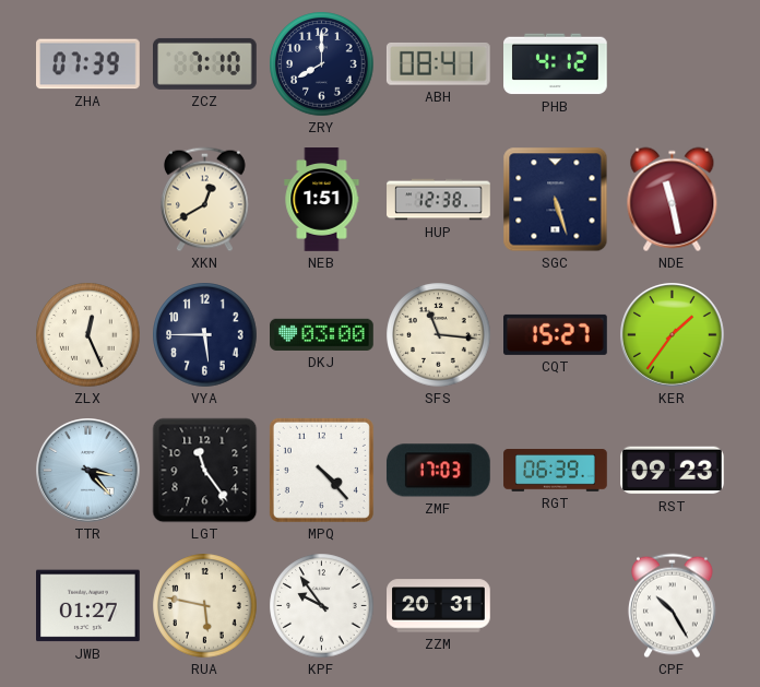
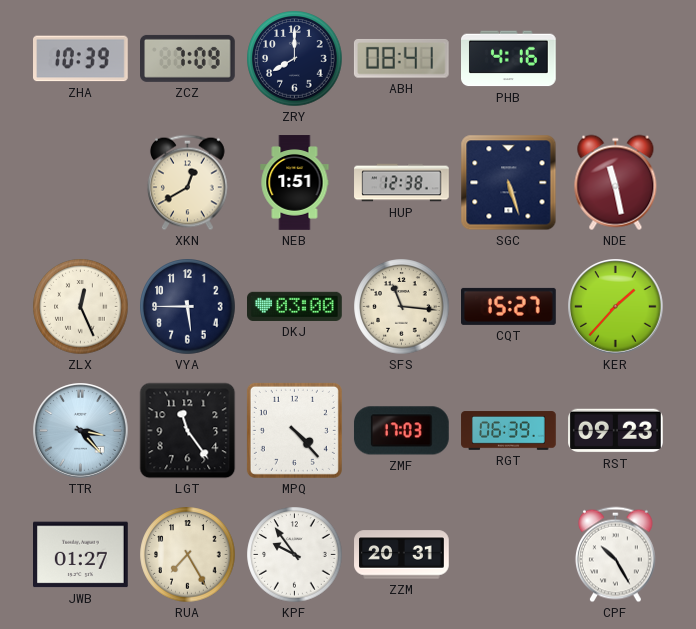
ZHA: 07:39 -> 10:39
ZCZ: 7:10 -> 7:09
PHB: 4:12 -> 4:16
KER: 1:36 -> 1:37
RUA: 5:47 -> 7:25
